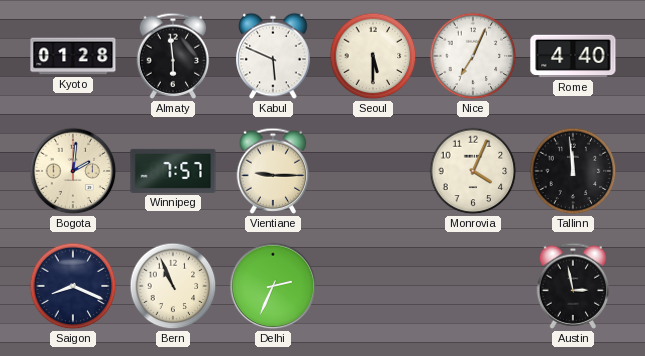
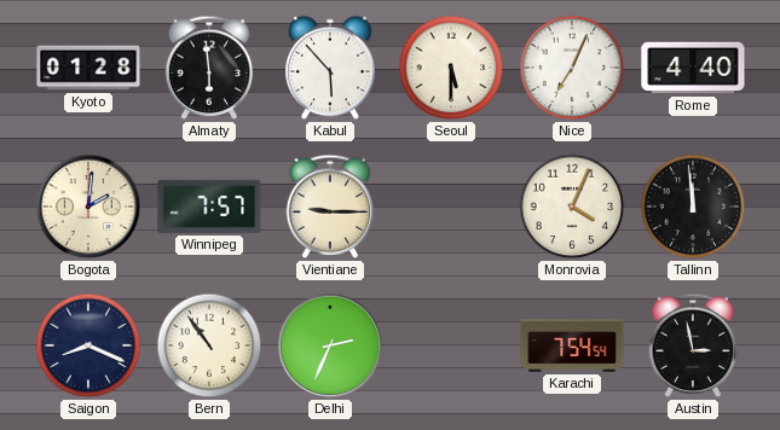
Kabul: 5:49 -> 5:53
Bern: 10:56 -> 10:54
Karachi: none -> 7:54
